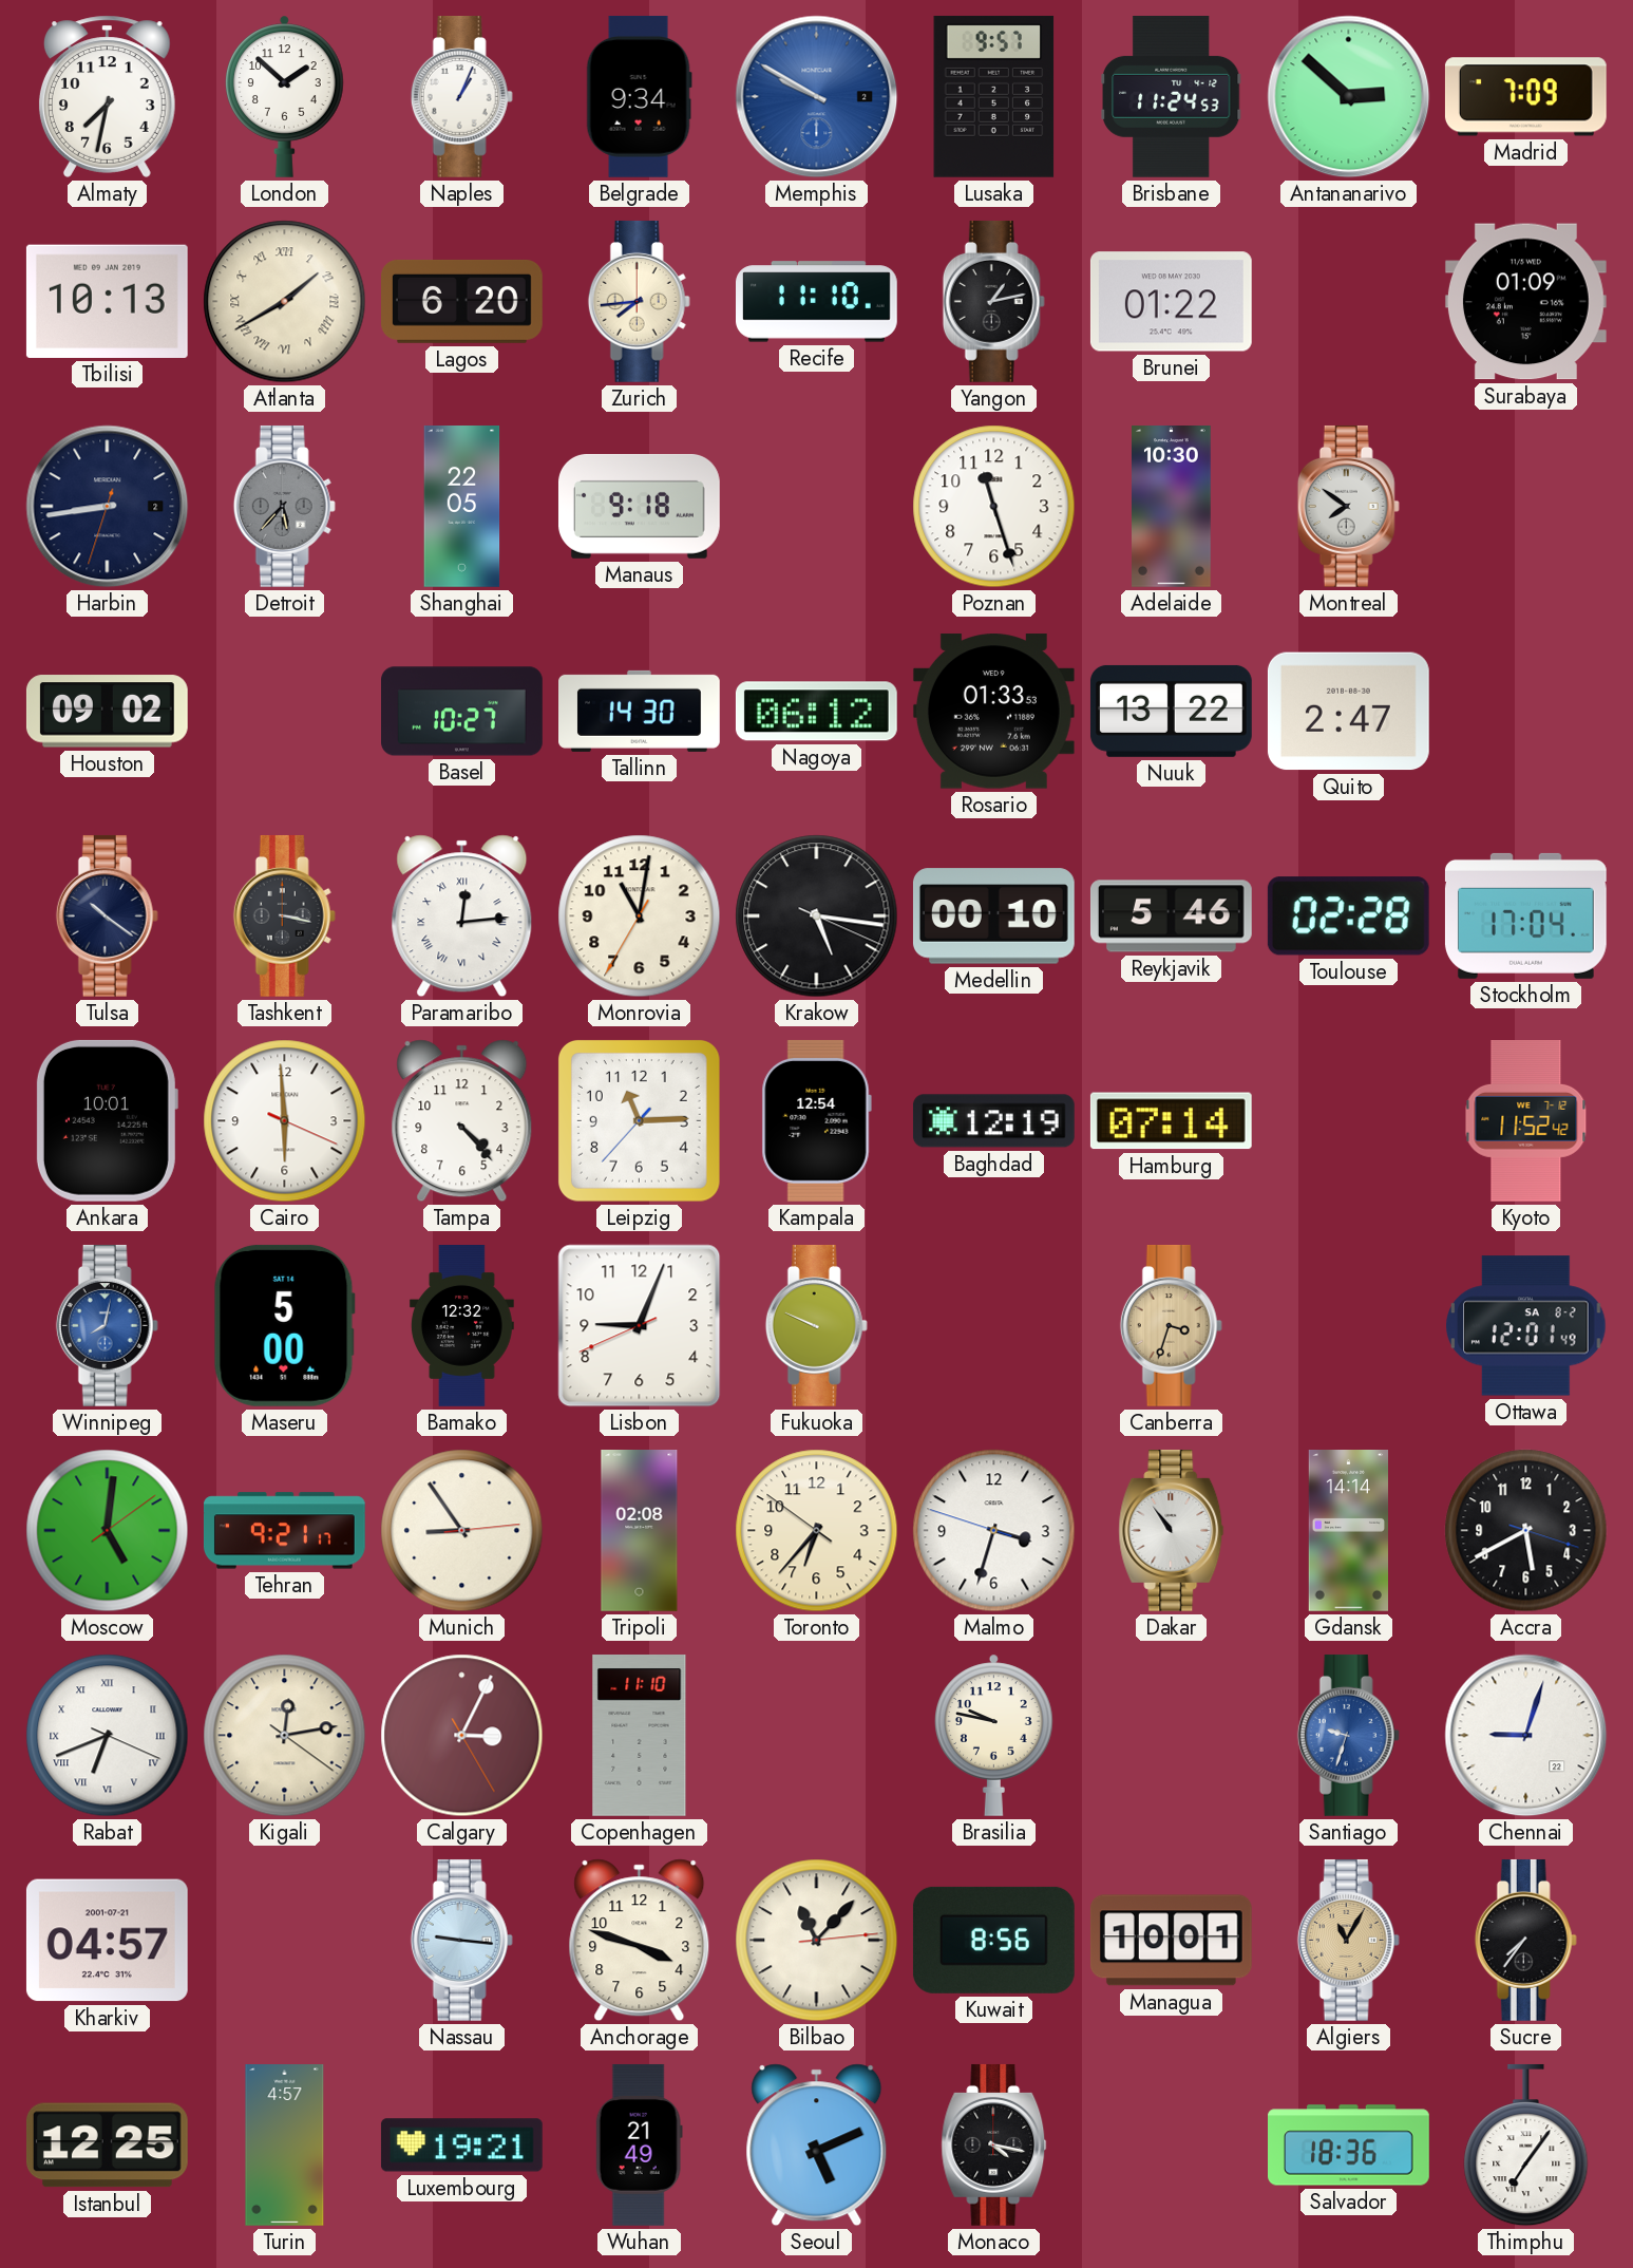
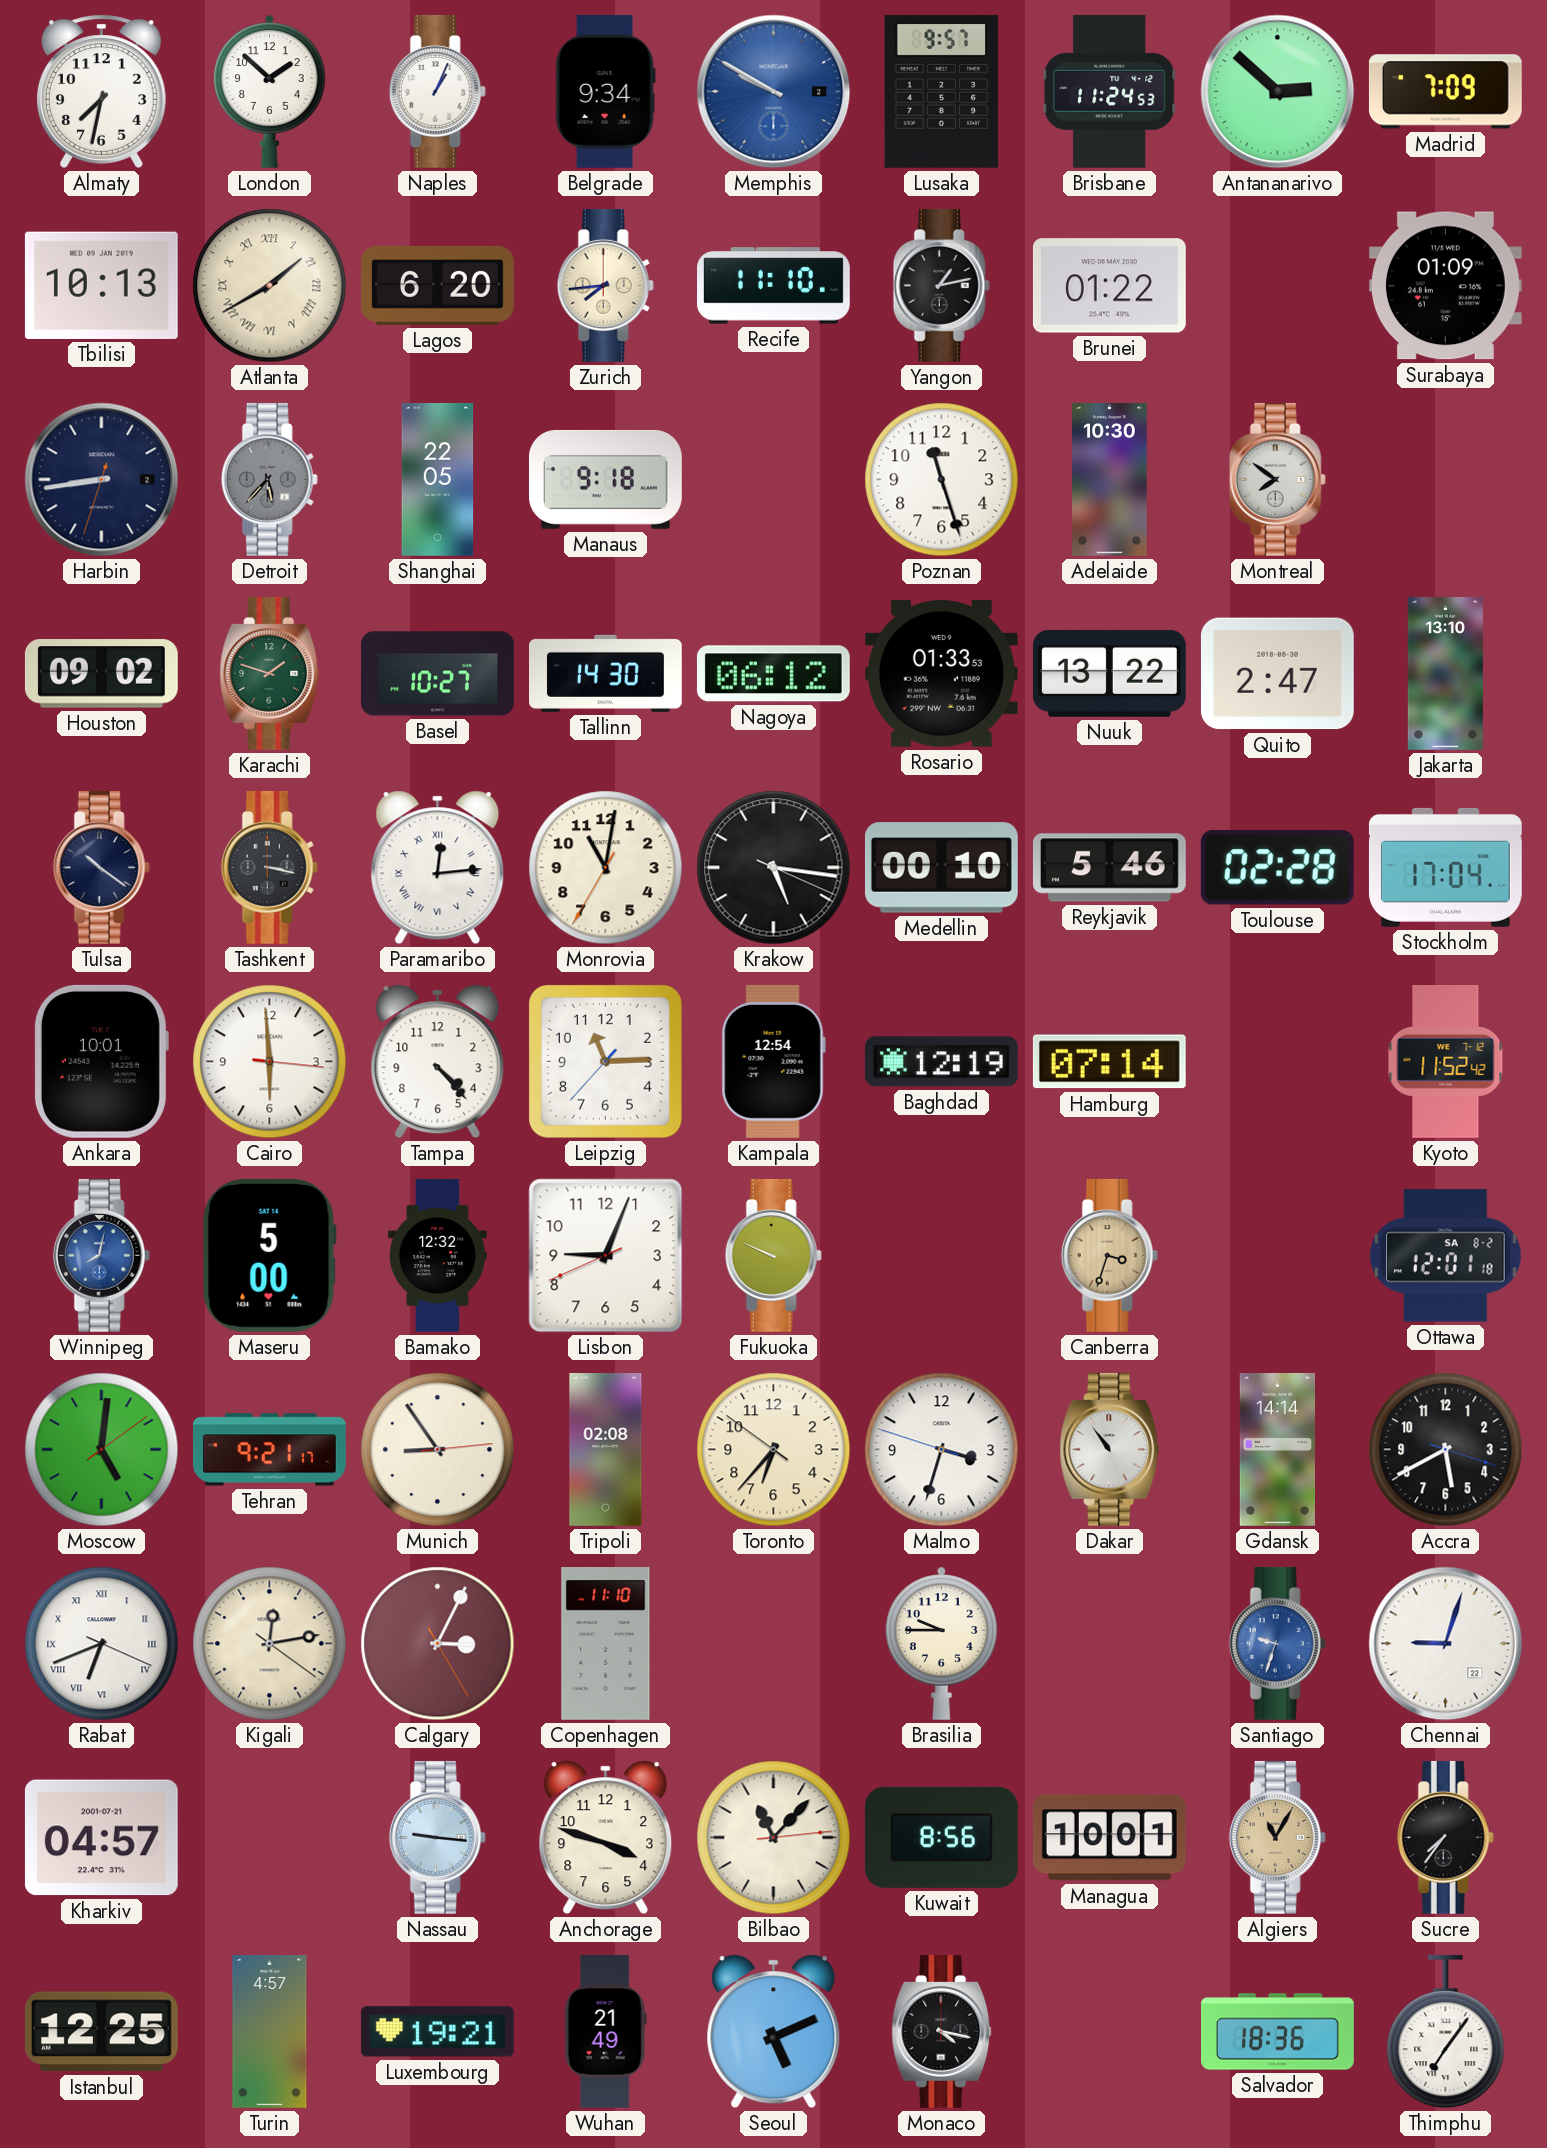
Karachi: none -> 1:48
Jakarta: none -> 13:10
Cairo: 5:59:19 -> 5:59:16
Ottawa: 12:01:49 -> 12:01:18
Brasilia: 9:47 -> 9:45
